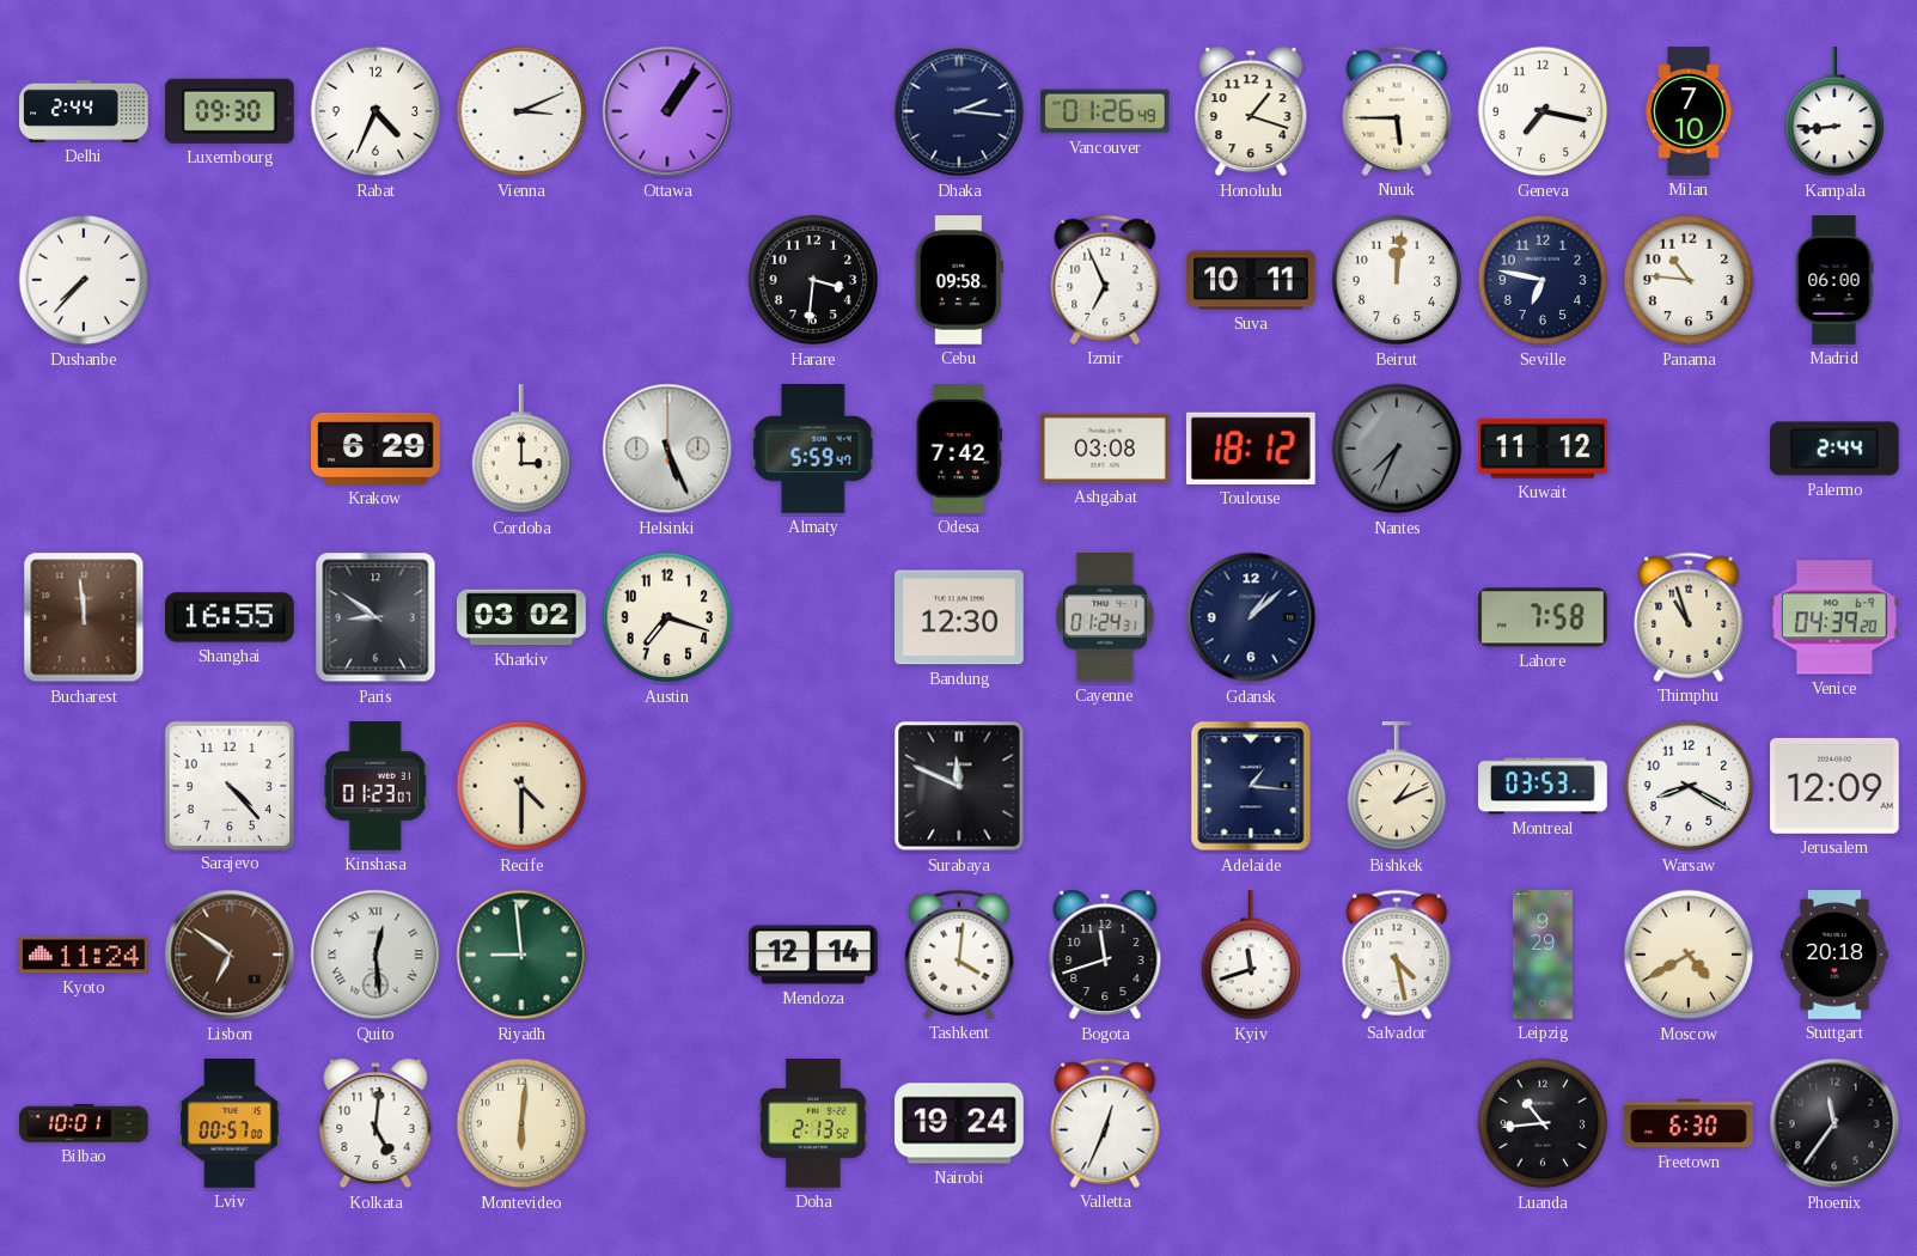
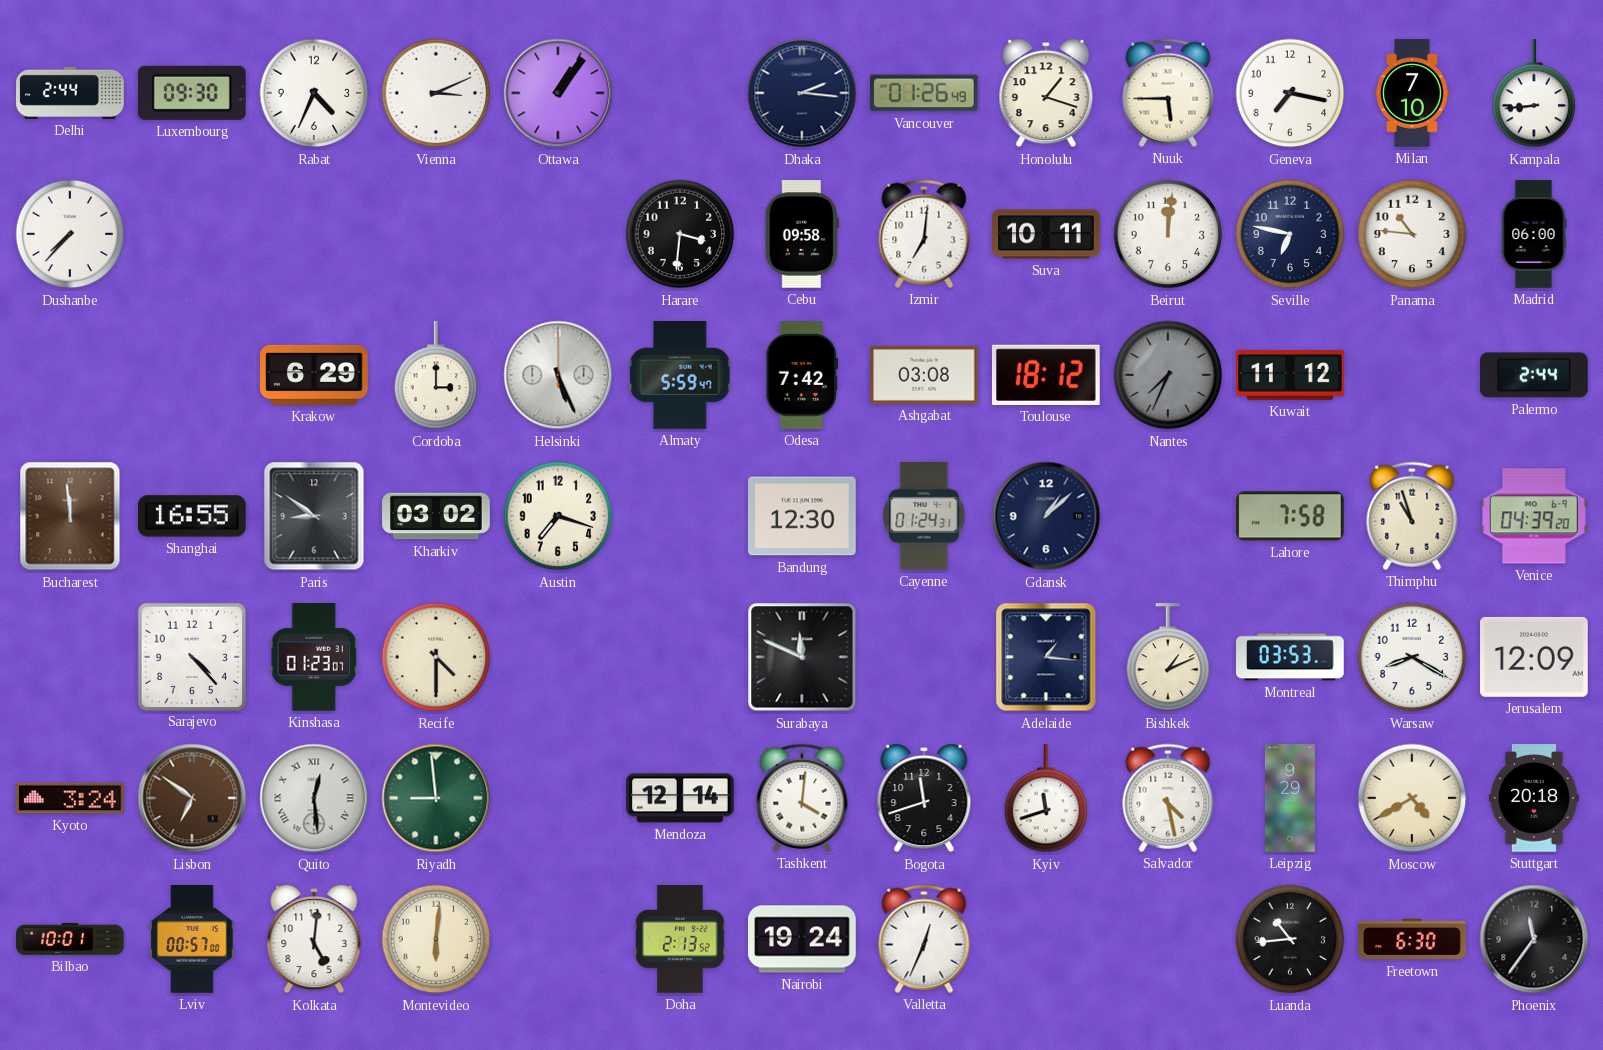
Izmir: 6:56 -> 7:01
Kyoto: 11:24 -> 3:24
